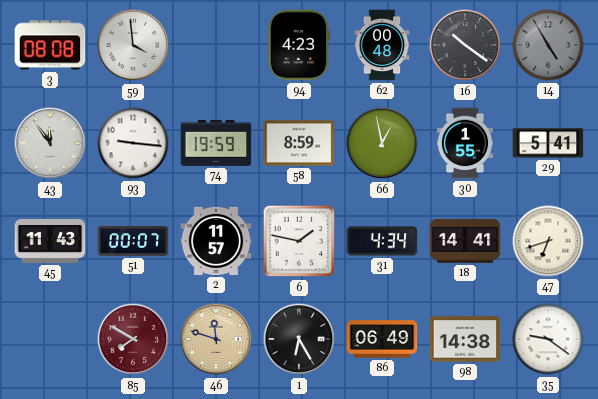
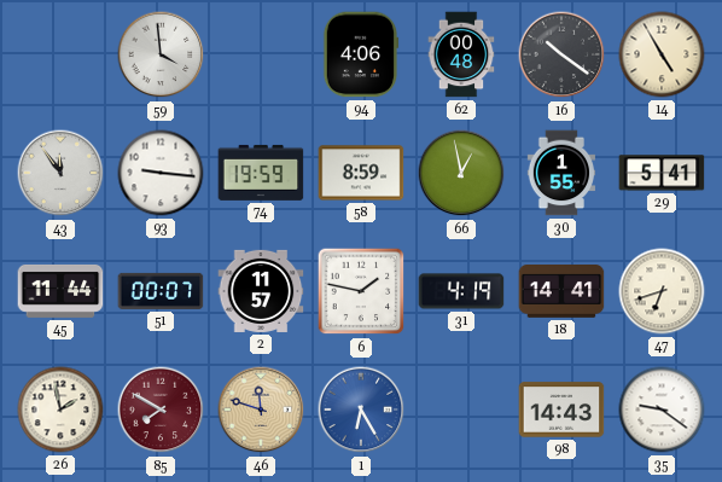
3: 08:08 -> none
94: 4:23 -> 4:06
14 dial: grey -> cream
45: 11:43 -> 11:44
31: 4:34 -> 4:19
26: none -> 1:58
1 dial: black -> blue
86: 06:49 -> none
98: 14:38 -> 14:43
